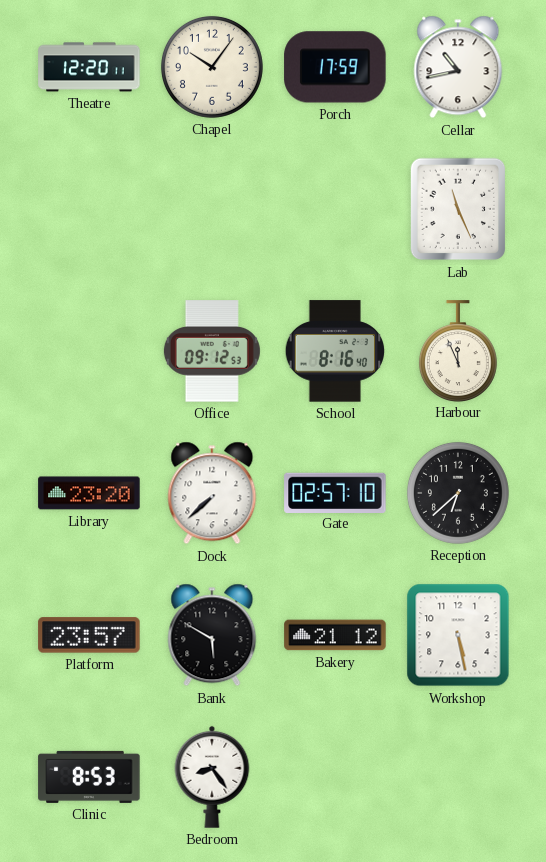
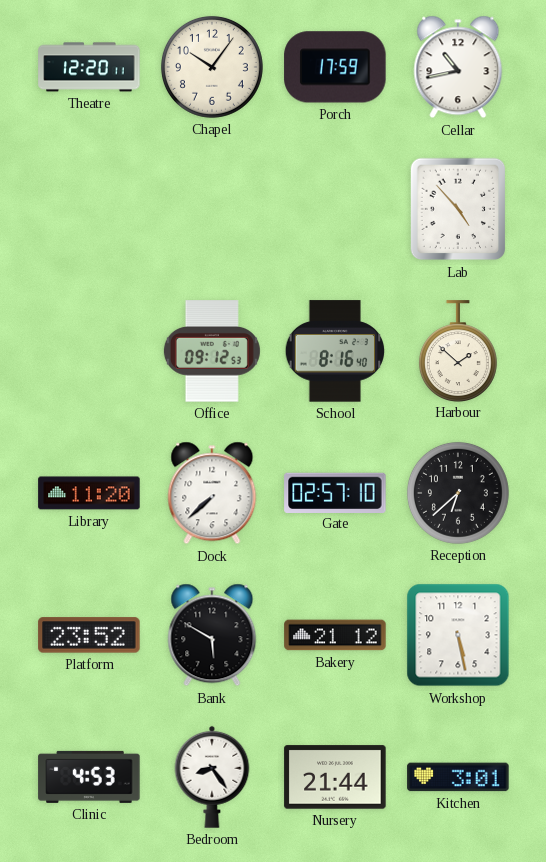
Lab: 11:26 -> 4:53
Harbour: 11:56 -> 1:52
Library: 23:20 -> 11:20
Platform: 23:57 -> 23:52
Clinic: 8:53 -> 4:53
Nursery: none -> 21:44
Kitchen: none -> 3:01
